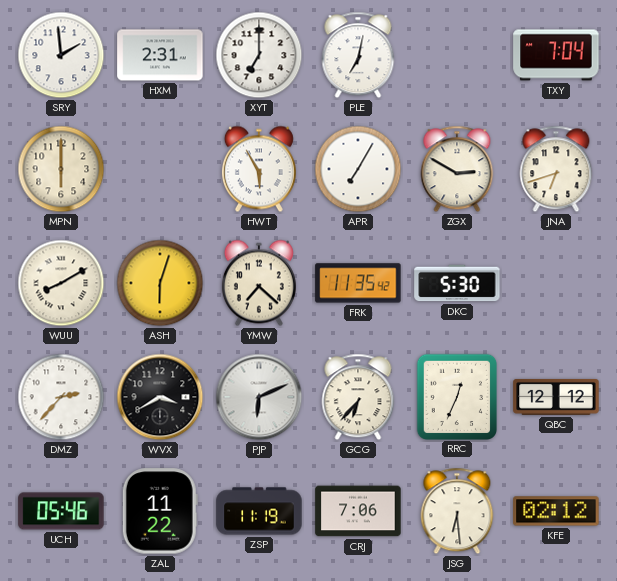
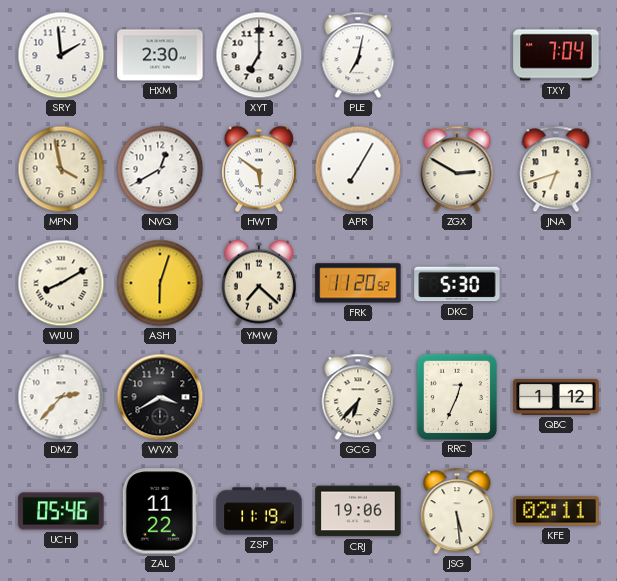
HXM: 2:31 -> 2:30
MPN: 6:00 -> 3:58
NVQ: none -> 12:40
HWT: 5:55 -> 5:51
FRK: 11:35 -> 11:20
PJP: 6:11 -> none
QBC: 12:12 -> 1:12
CRJ: 7:06 -> 19:06
JSG: 6:29 -> 5:29
KFE: 02:12 -> 02:11
